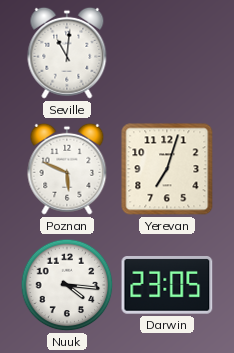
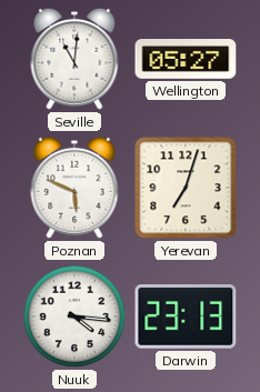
Wellington: none -> 05:27
Darwin: 23:05 -> 23:13
